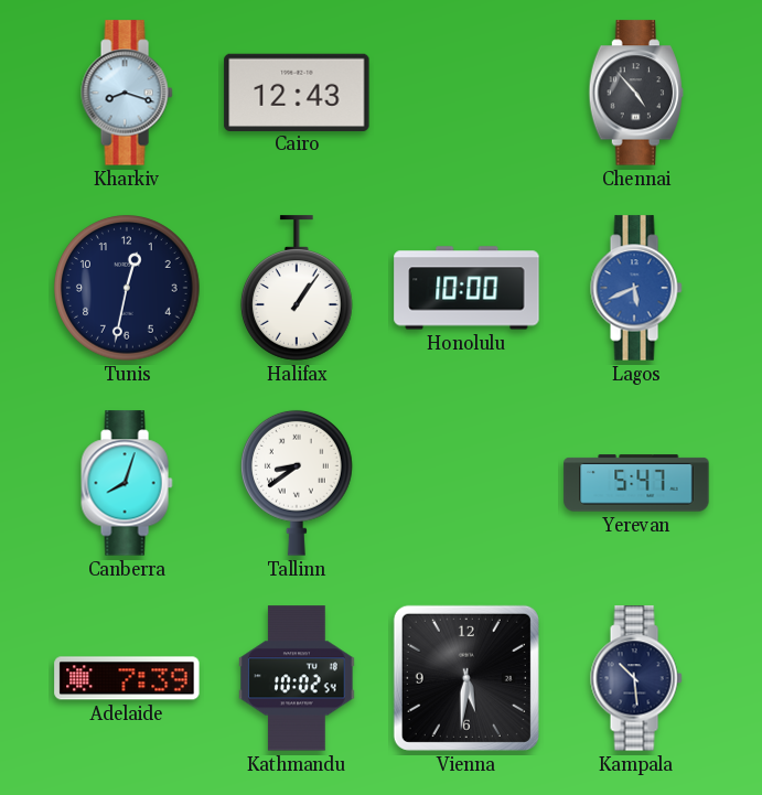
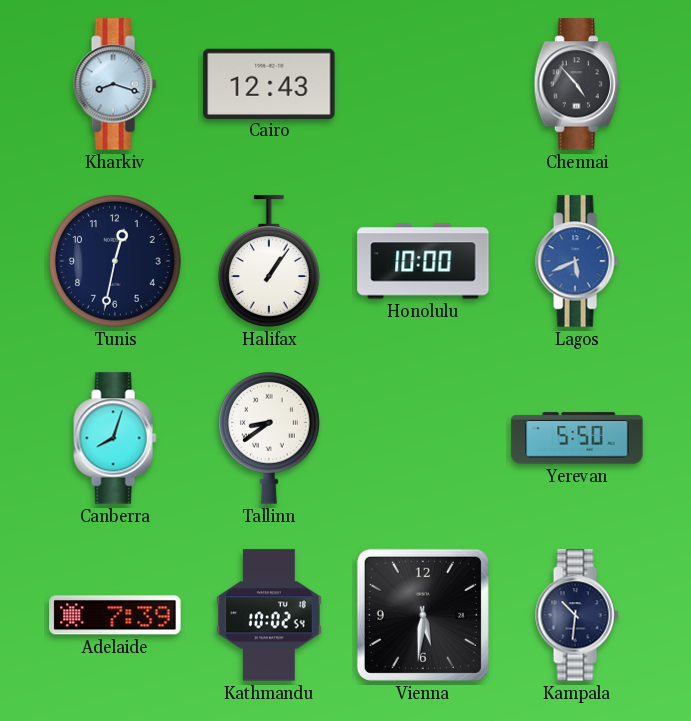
Yerevan: 5:47 -> 5:50
Kampala: 10:29 -> 10:31
